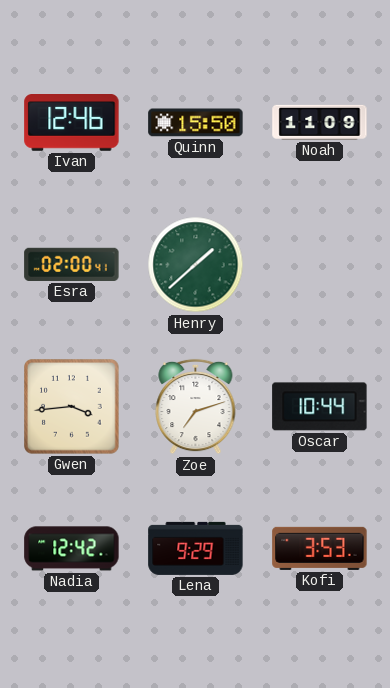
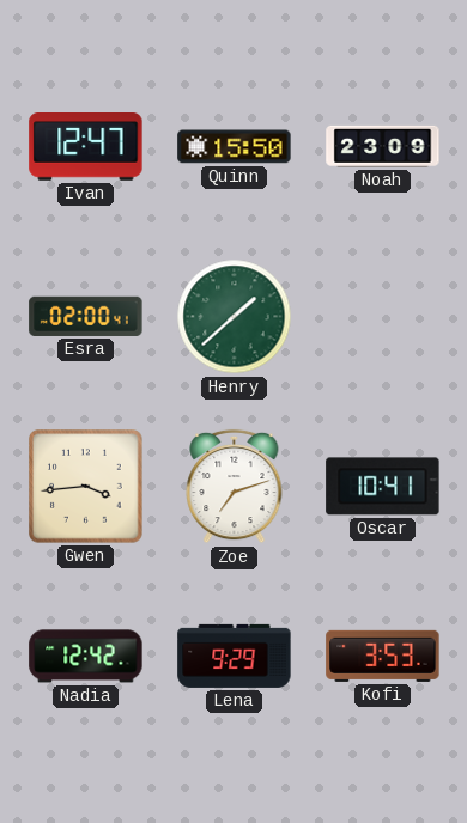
Ivan: 12:46 -> 12:47
Noah: 11:09 -> 23:09
Oscar: 10:44 -> 10:41
